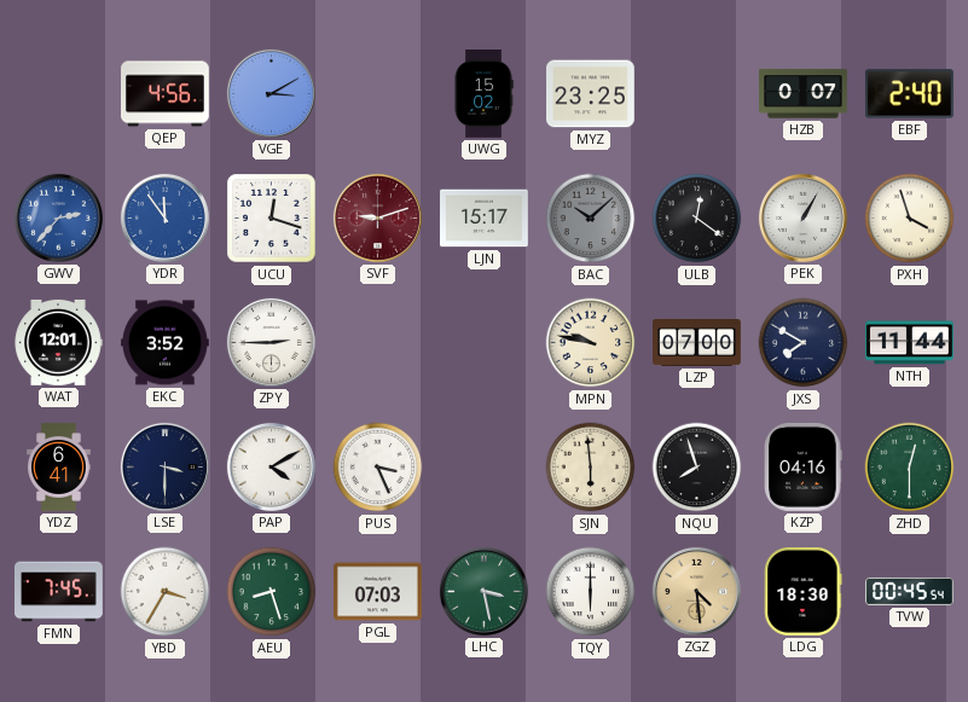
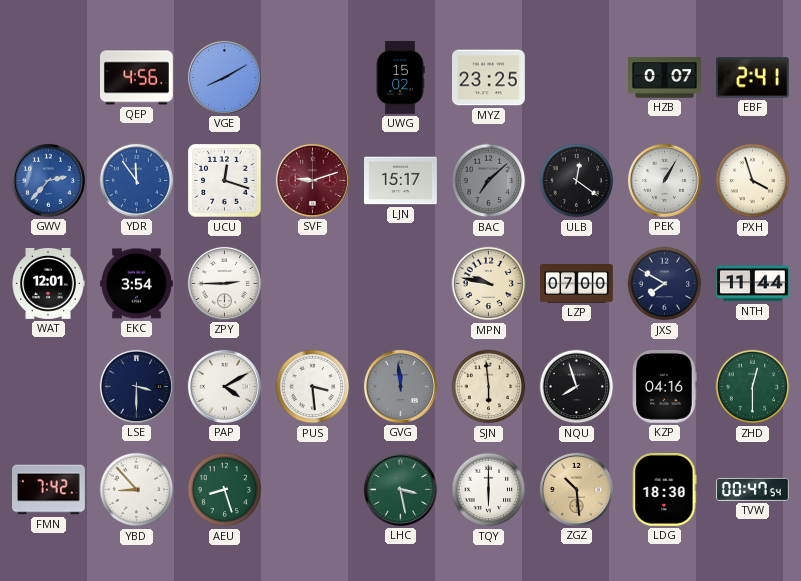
VGE: 3:10 -> 8:10
EBF: 2:40 -> 2:41
BAC: 10:08 -> 7:08
EKC: 3:52 -> 3:54
YDZ: 6:41 -> none
PUS: 3:26 -> 3:29
GVG: none -> 11:59
FMN: 7:45 -> 7:42
YBD: 3:35 -> 8:53
PGL: 07:03 -> none
ZGZ: 4:29 -> 10:29
TVW: 00:45 -> 00:47
